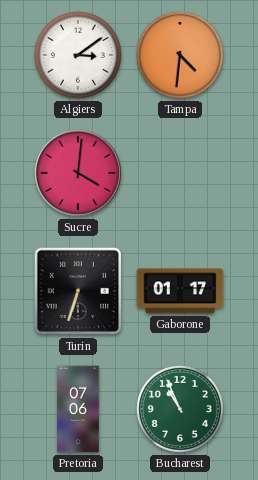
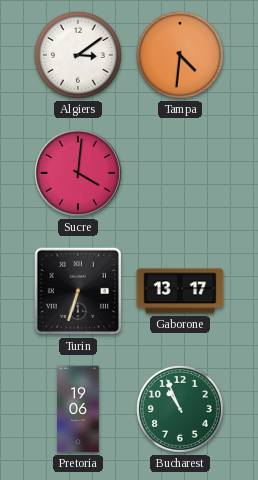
Gaborone: 01:17 -> 13:17
Pretoria: 07:06 -> 19:06
